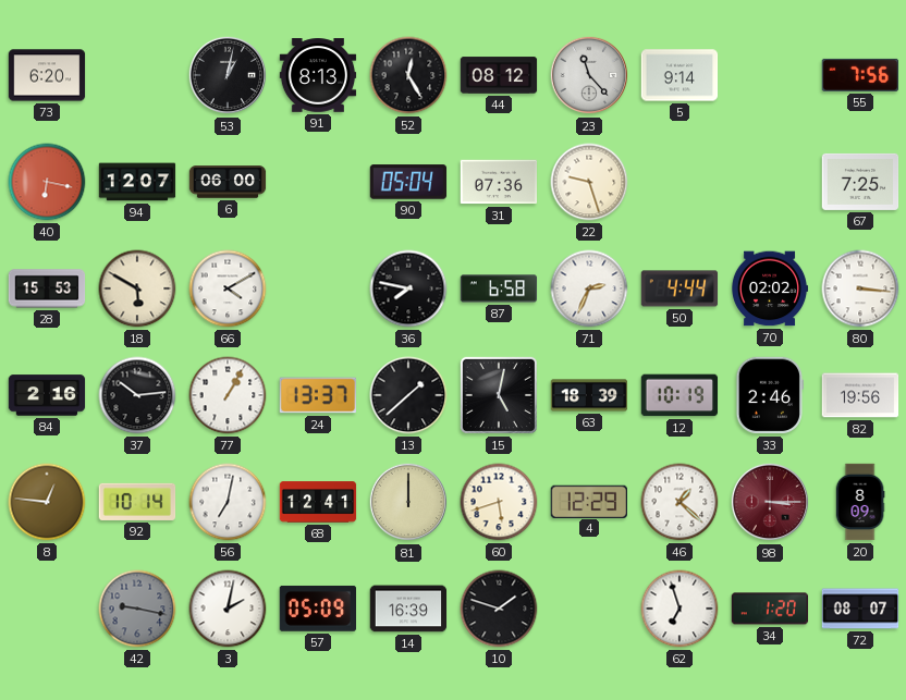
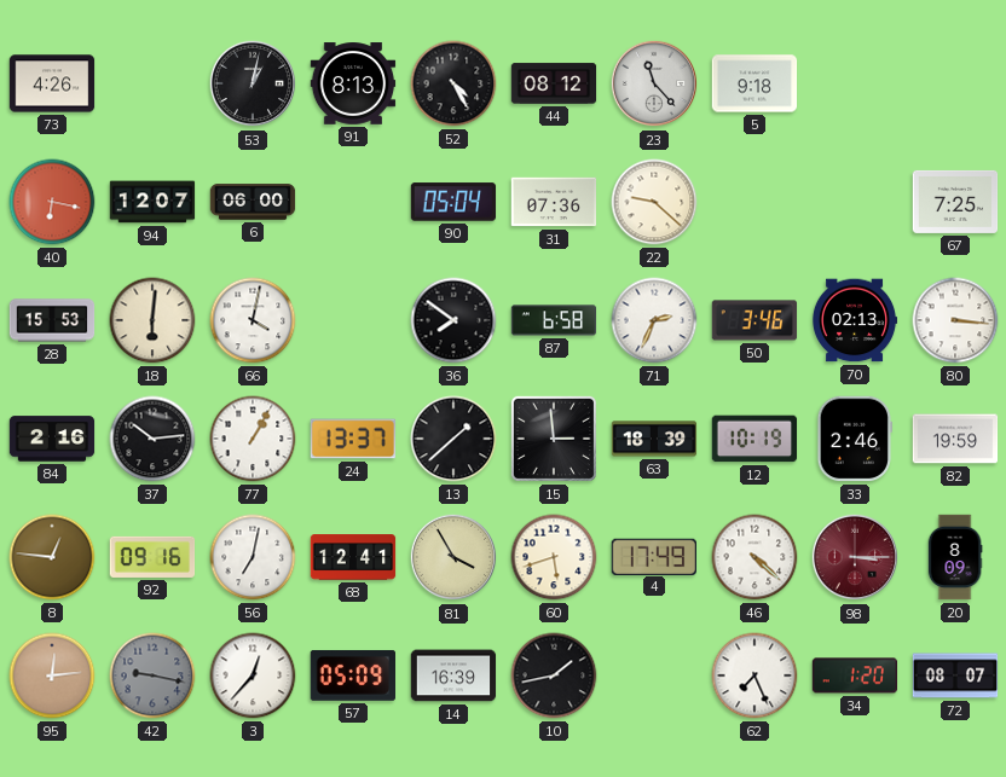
73: 6:20 -> 4:26
52: 12:25 -> 4:25
5: 9:14 -> 9:18
55: 7:56 -> none
22: 9:27 -> 9:22
18: 5:50 -> 6:01
66: 4:10 -> 4:02
36: 7:47 -> 7:51
50: 4:44 -> 3:46
70: 02:02 -> 02:13
15: 5:02 -> 2:59
82: 19:56 -> 19:59
92: 10:14 -> 09:16
81: 12:00 -> 3:55
4: 12:29 -> 17:49
46: 1:22 -> 4:22
95: none -> 12:14
3: 2:02 -> 12:37
10: 1:48 -> 1:43
62: 6:57 -> 7:26
